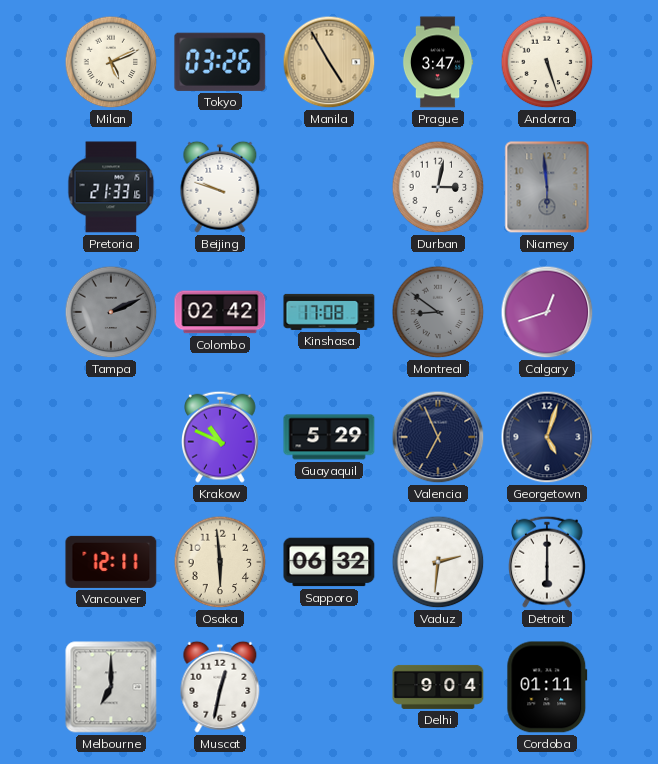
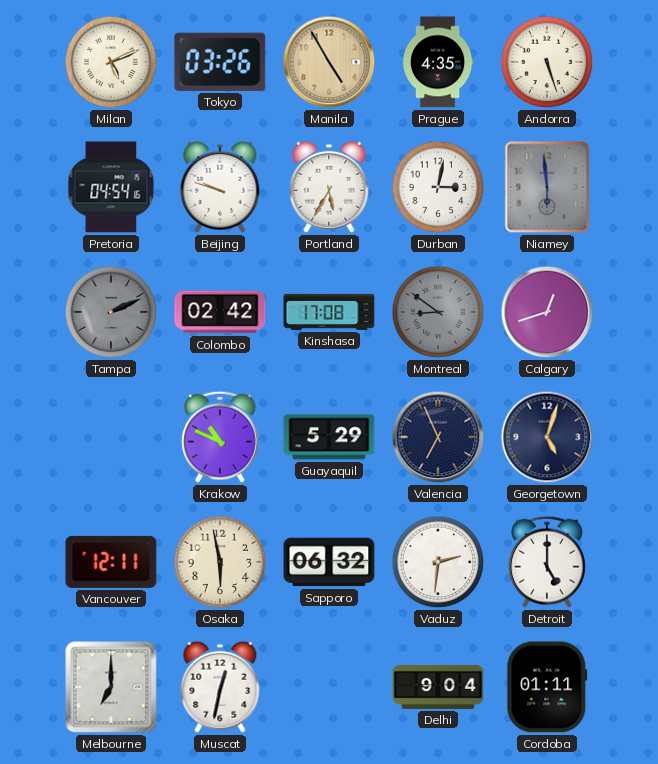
Prague: 3:47 -> 4:35
Pretoria: 21:33 -> 04:54
Portland: none -> 5:35
Osaka: 5:59 -> 5:58
Detroit: 6:00 -> 5:00
